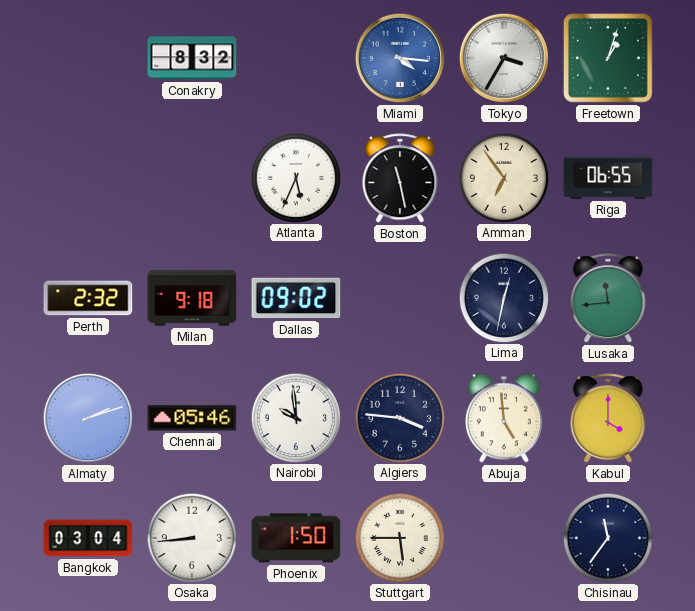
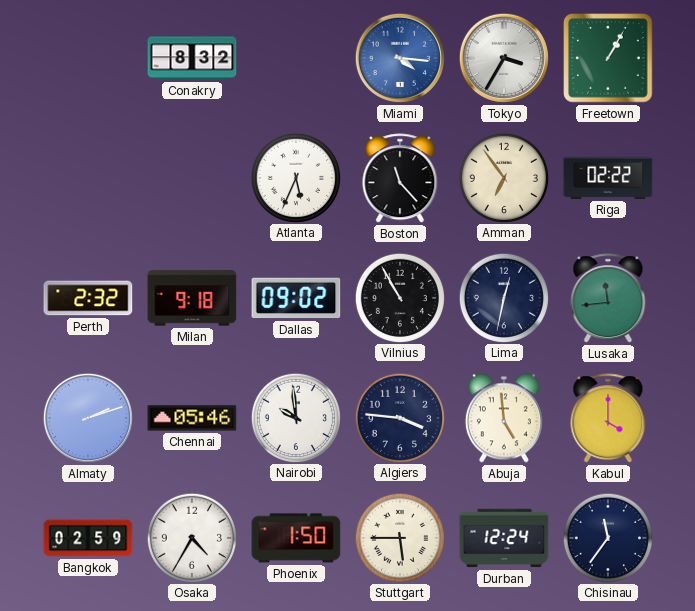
Freetown: 1:03 -> 1:05
Boston: 11:28 -> 11:23
Riga: 06:55 -> 02:22
Vilnius: none -> 10:55
Bangkok: 03:04 -> 02:59
Osaka: 8:44 -> 4:35
Durban: none -> 12:24
